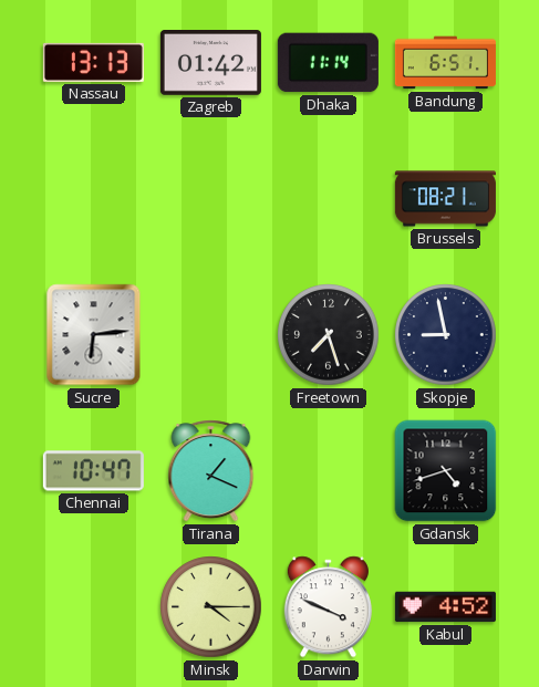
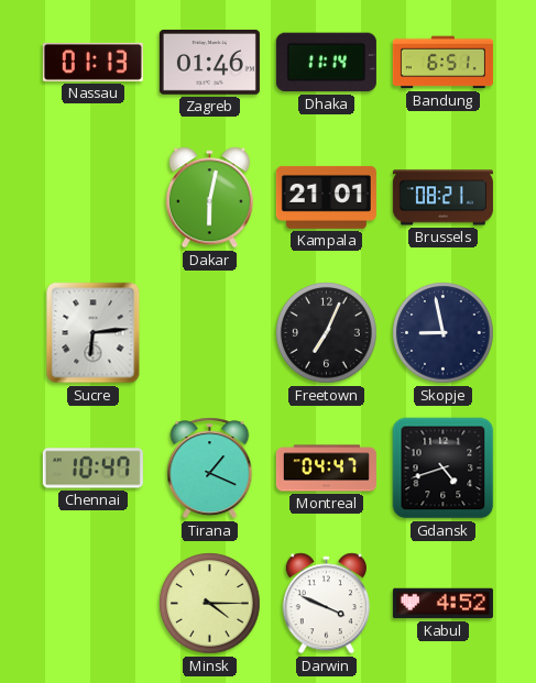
Nassau: 13:13 -> 01:13
Zagreb: 01:42 -> 01:46
Dakar: none -> 6:02
Kampala: none -> 21:01
Freetown: 7:27 -> 7:04
Montreal: none -> 04:47
